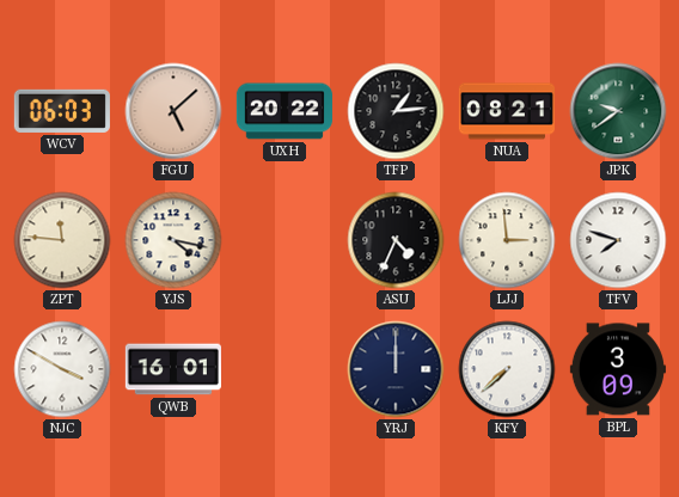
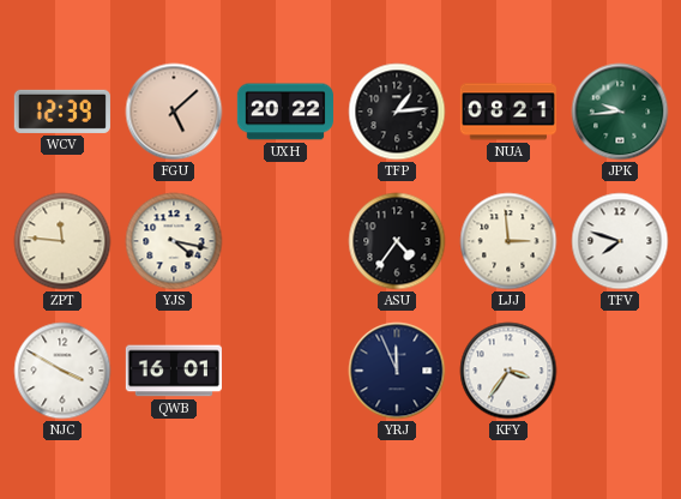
WCV: 06:03 -> 12:39
JPK: 9:39 -> 9:44
ASU: 4:34 -> 4:36
YRJ: 12:00 -> 11:56
KFY: 7:38 -> 3:36
BPL: 3:09 -> none
